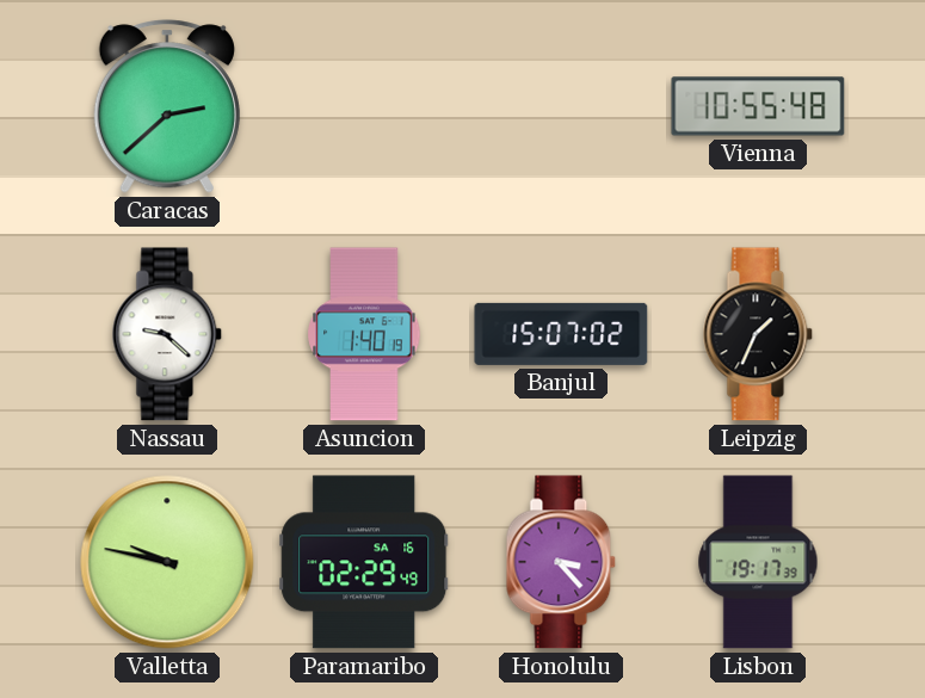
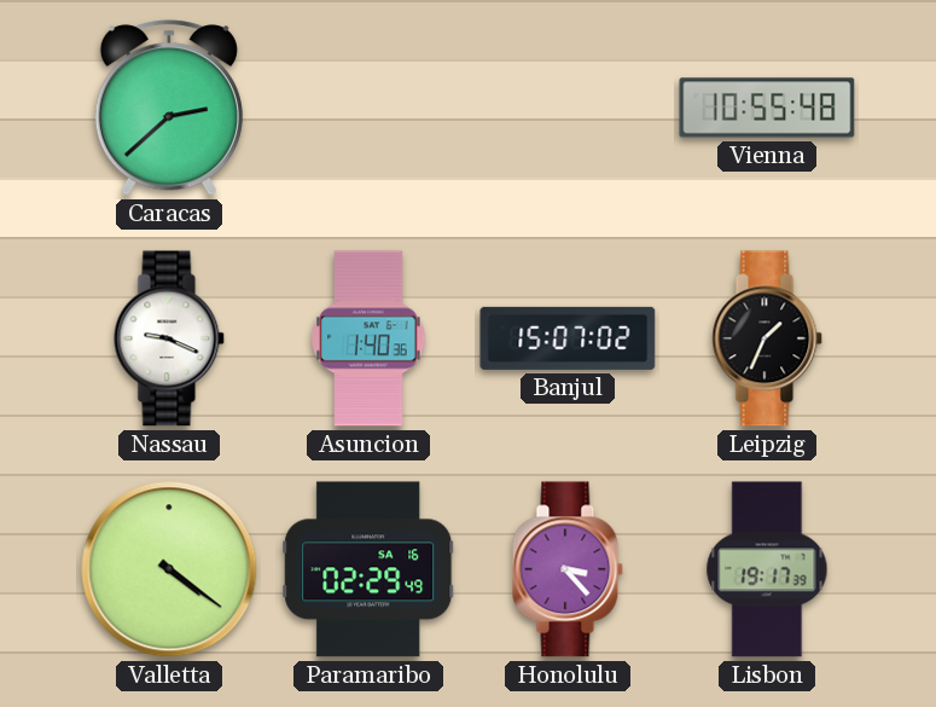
Nassau: 9:22 -> 9:19
Asuncion: 1:40:19 -> 1:40:36
Valletta: 9:47 -> 4:21
